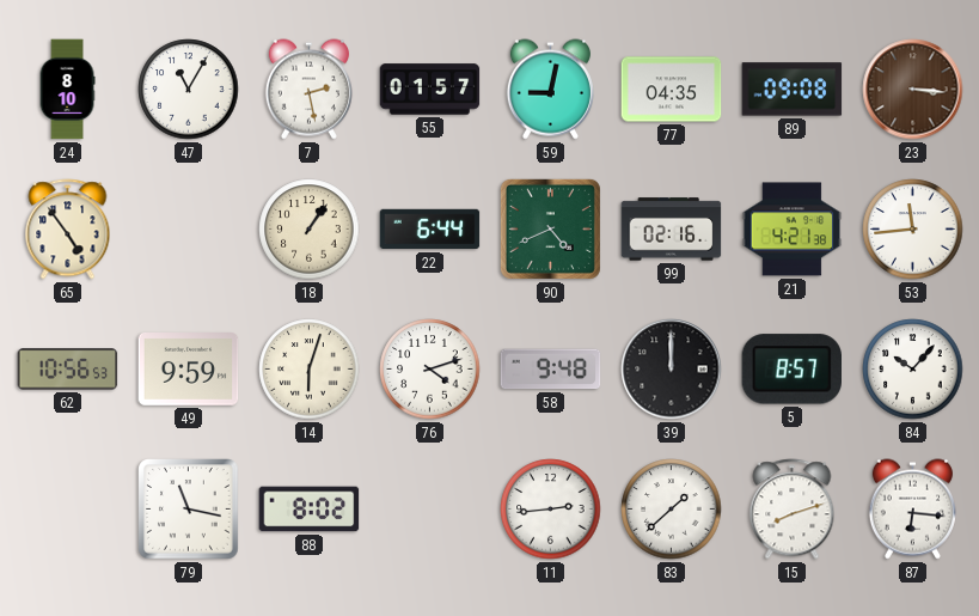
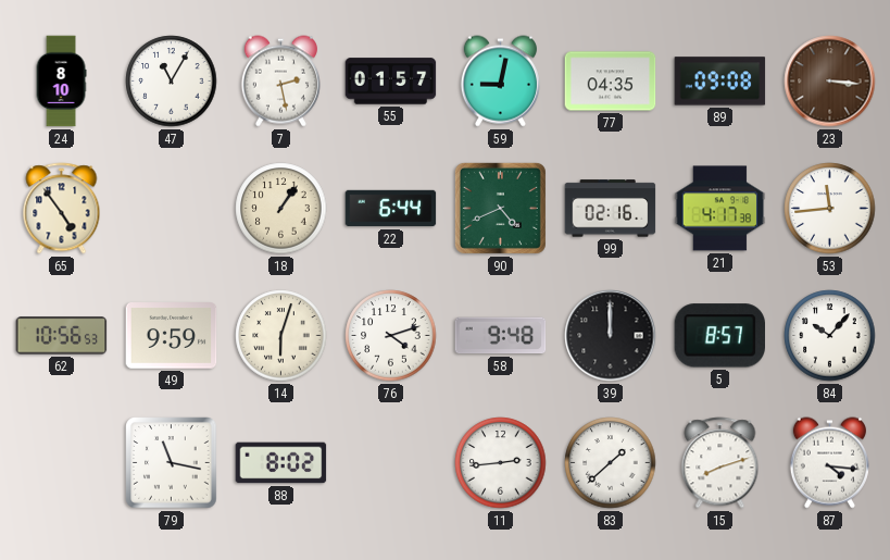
21: 4:21 -> 4:17
87: 6:16 -> 4:16
